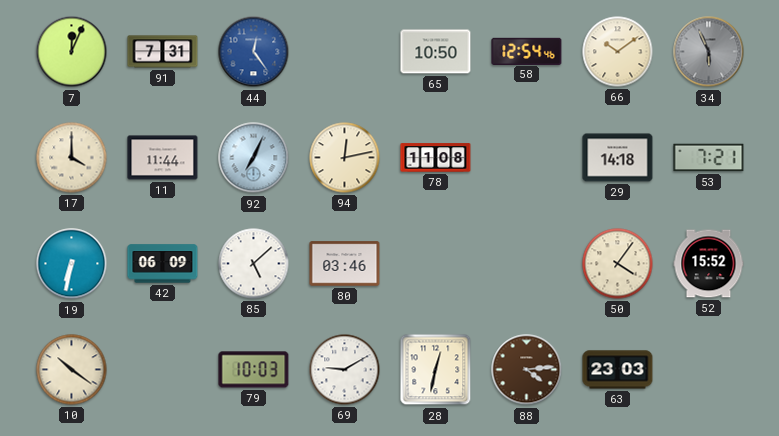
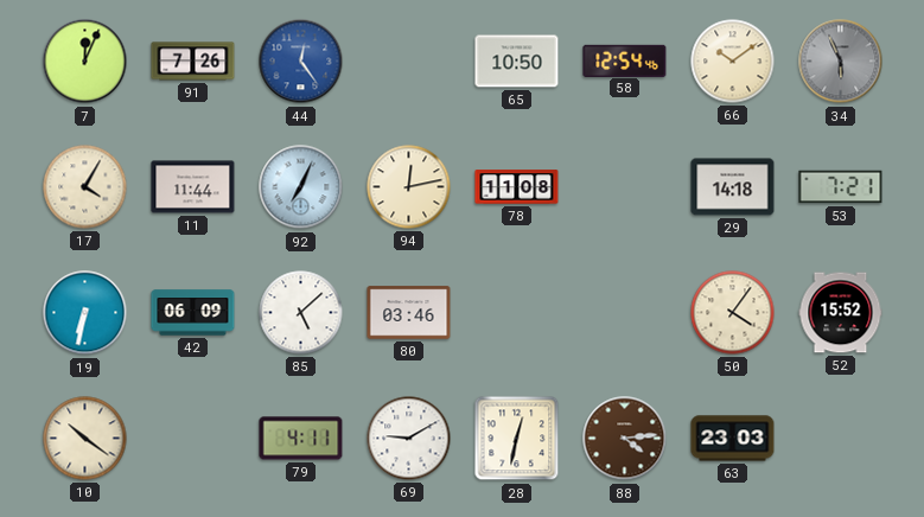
91: 7:31 -> 7:26
17: 4:00 -> 4:05
79: 10:03 -> 4:11
